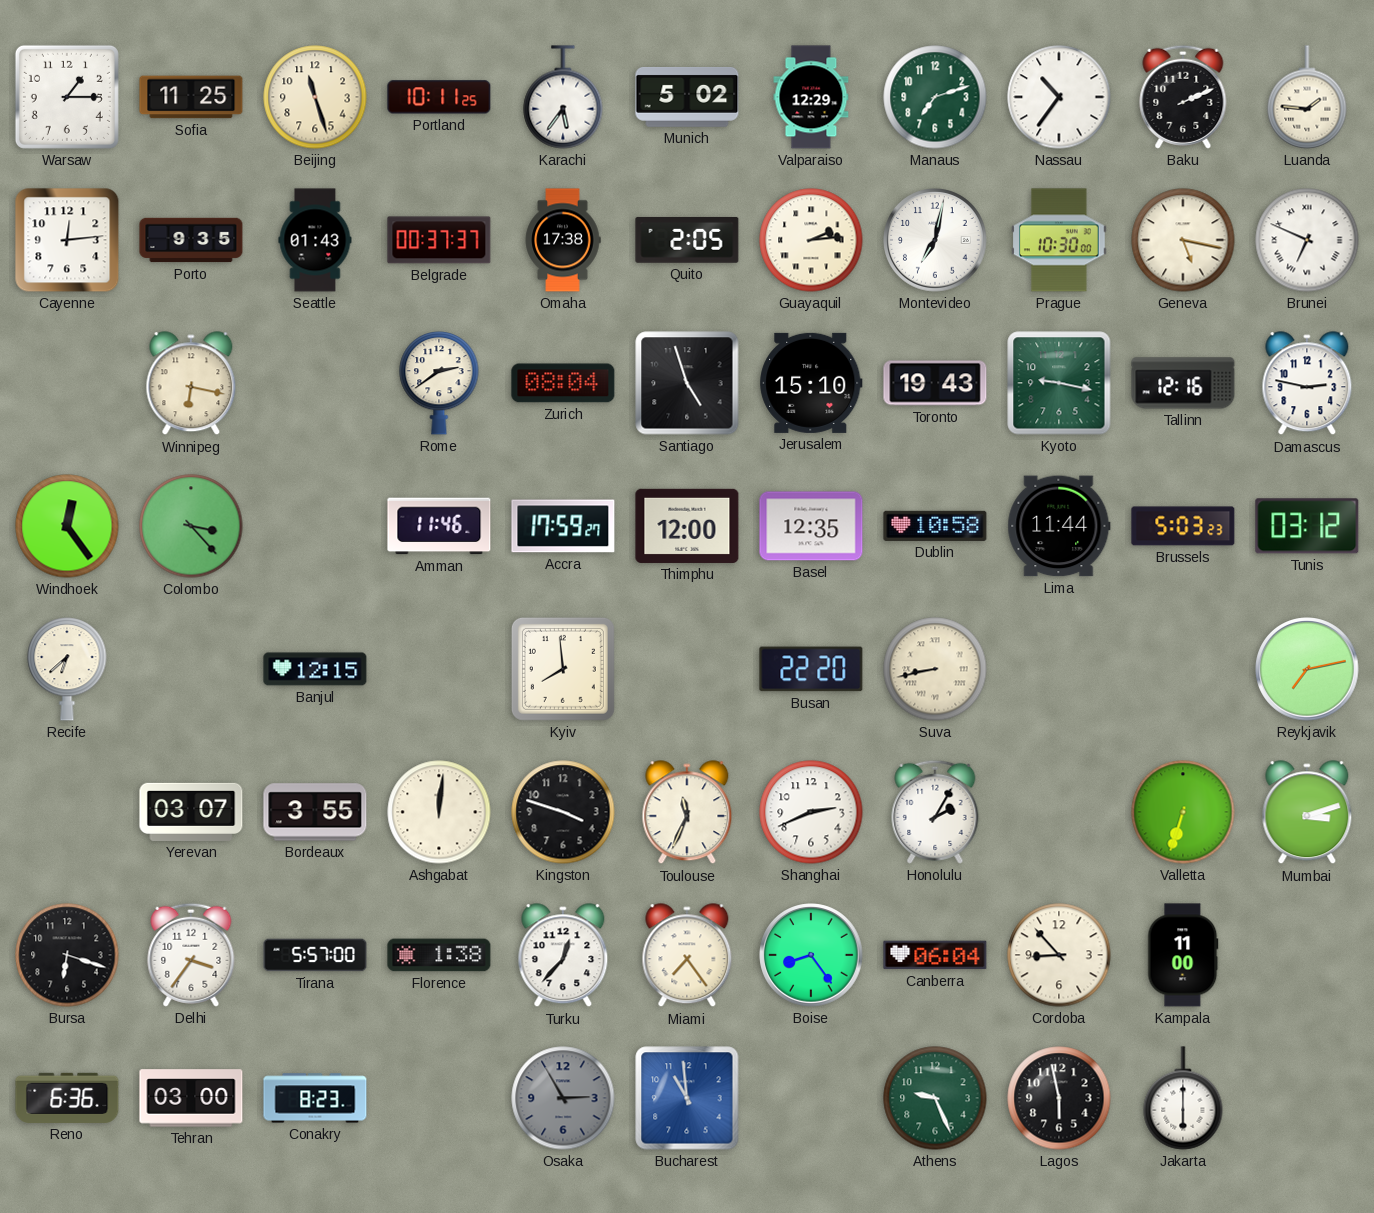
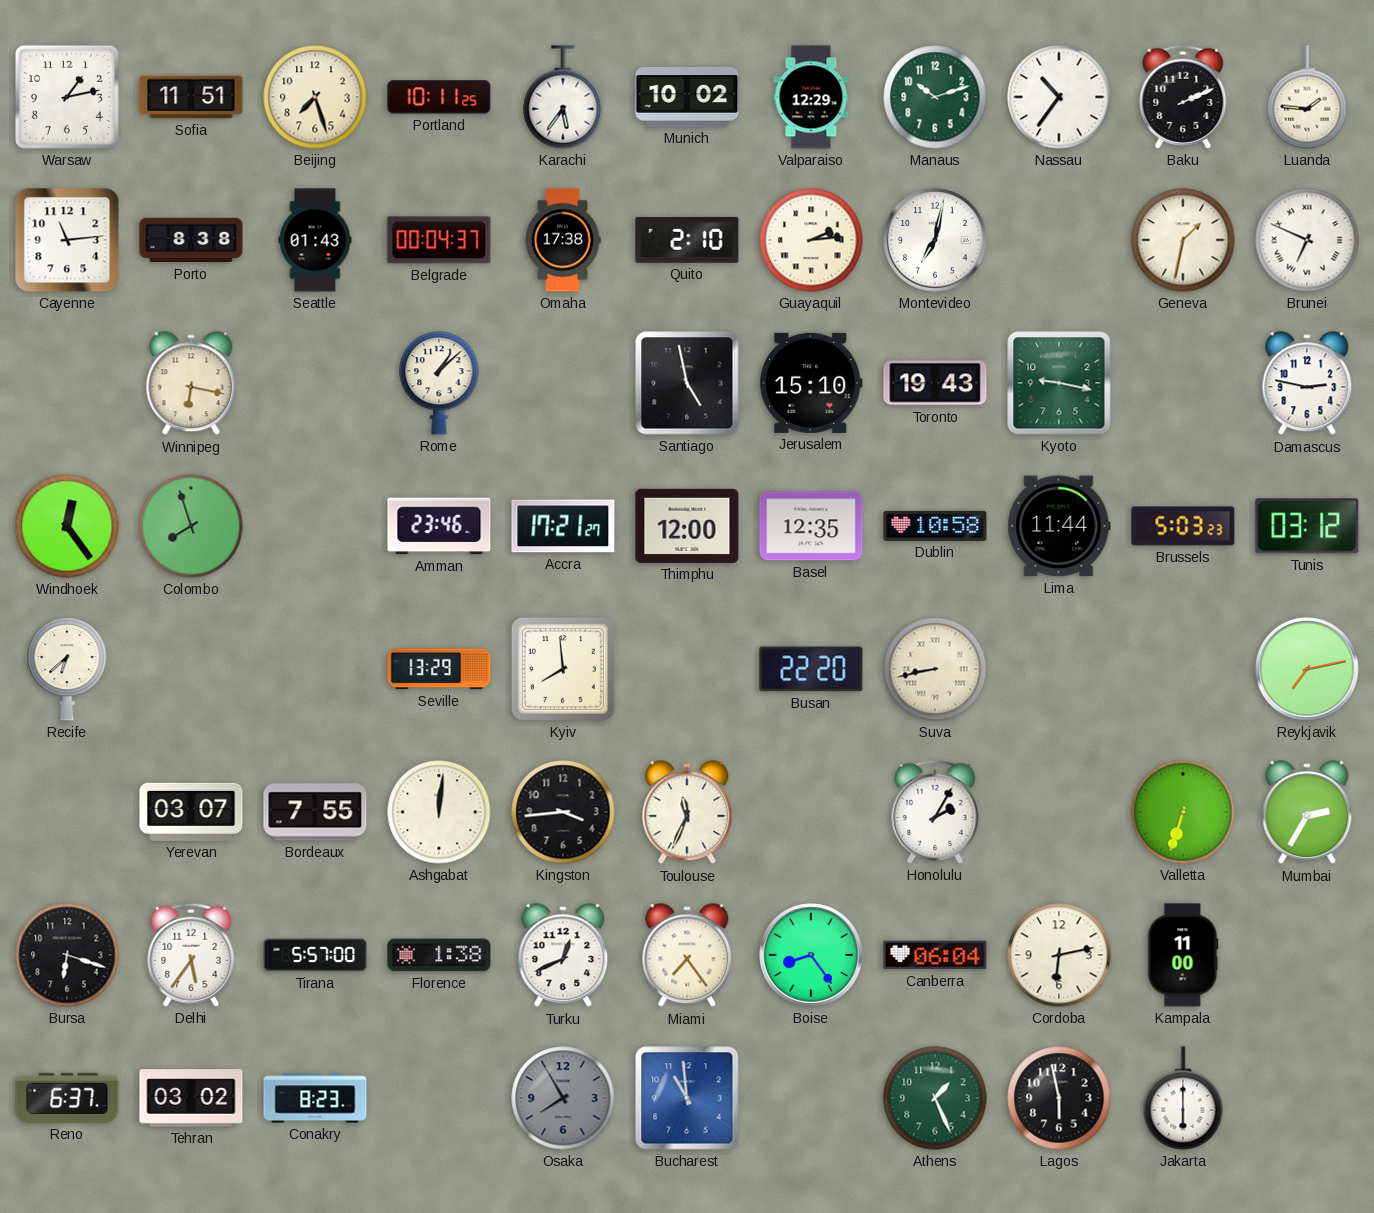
Warsaw: 1:15 -> 1:13
Sofia: 11:25 -> 11:51
Beijing: 11:27 -> 7:27
Munich: 5:02 -> 10:02
Manaus: 7:12 -> 10:12
Cayenne: 12:14 -> 11:14
Porto: 9:35 -> 8:38
Belgrade: 00:37 -> 00:04
Quito: 2:05 -> 2:10
Prague: 10:30 -> none
Geneva: 5:17 -> 1:32
Rome: 2:39 -> 1:08
Zurich: 08:04 -> none
Santiago: 4:57 -> 4:58
Tallinn: 12:16 -> none
Colombo: 3:23 -> 7:57
Amman: 11:46 -> 23:46
Accra: 17:59 -> 17:21
Banjul: 12:15 -> none
Seville: none -> 13:29
Bordeaux: 3:55 -> 7:55
Kingston: 3:48 -> 3:44
Shanghai: 2:41 -> none
Mumbai: 3:12 -> 2:35
Delhi: 3:36 -> 5:36
Turku: 12:37 -> 12:41
Cordoba: 8:53 -> 6:13
Reno: 6:36 -> 6:37
Tehran: 03:00 -> 03:02
Osaka: 2:55 -> 7:55
Athens: 9:26 -> 1:26
